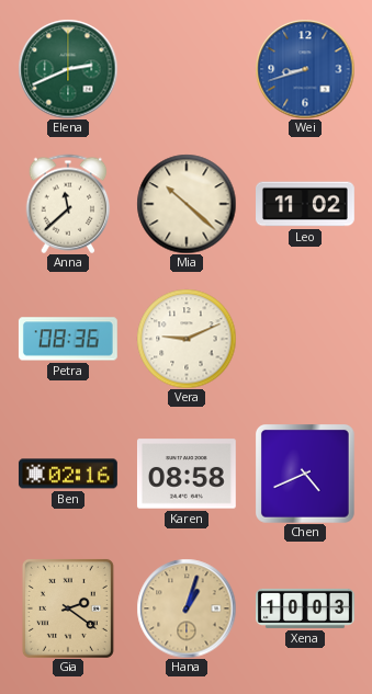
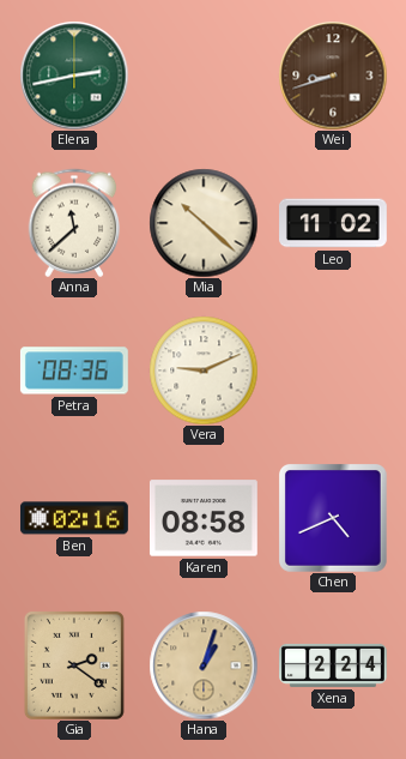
Elena: 2:41 -> 2:43
Wei dial: blue -> brown
Xena: 10:03 -> 2:24
